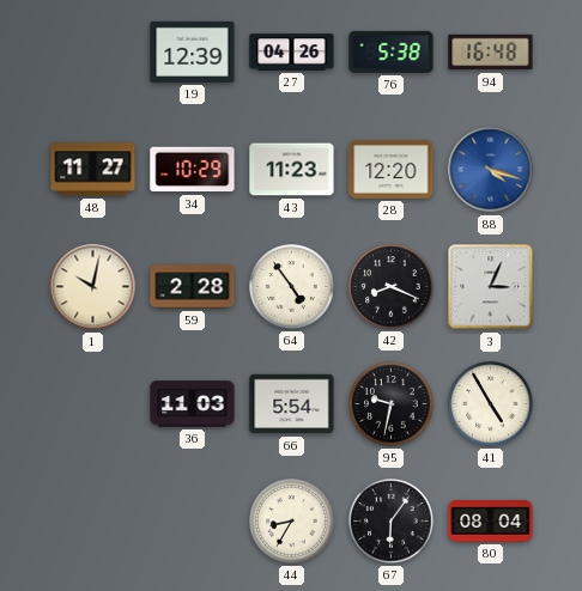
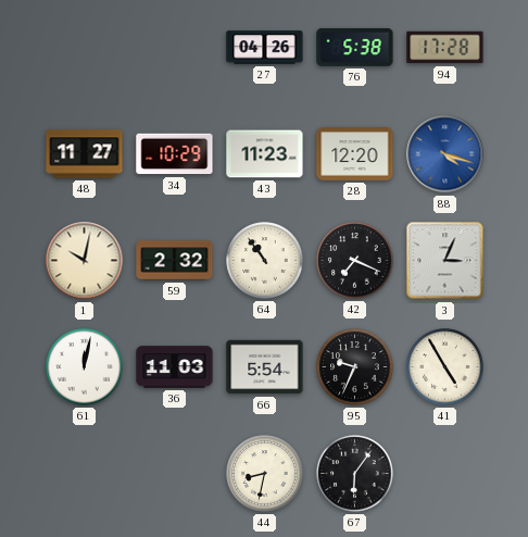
19: 12:39 -> none
94: 16:48 -> 17:28
59: 2:28 -> 2:32
64: 4:54 -> 10:54
42: 8:19 -> 7:19
61: none -> 12:02
95: 9:32 -> 9:34
44: 8:35 -> 8:32
80: 08:04 -> none
